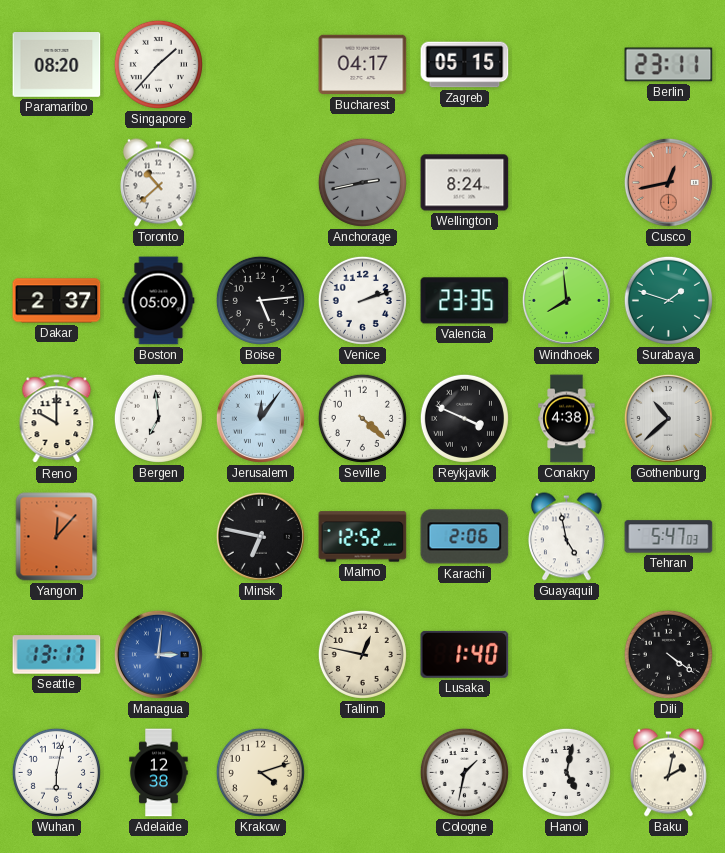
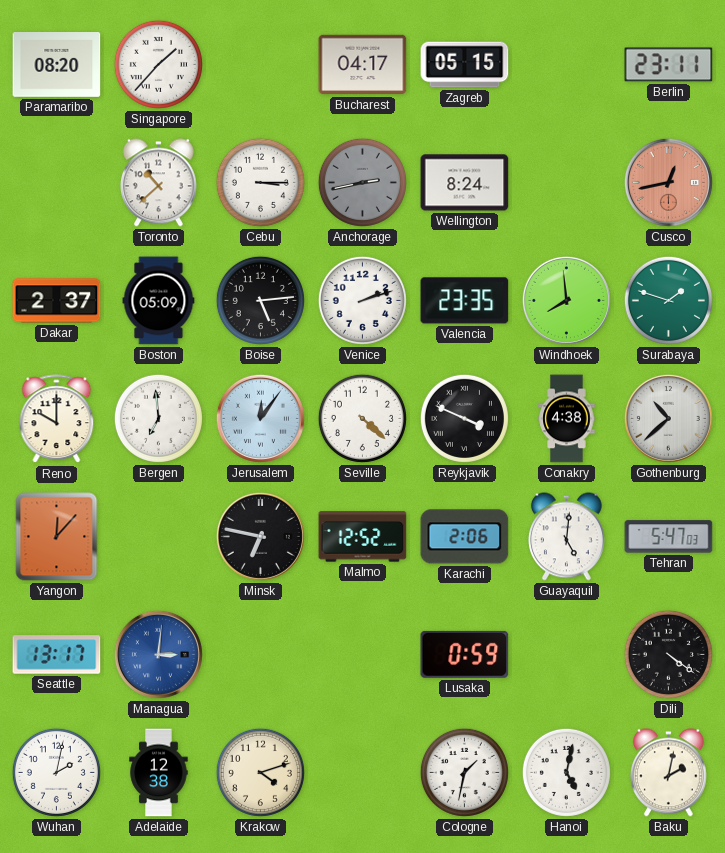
Cebu: none -> 3:15
Guayaquil: 4:58 -> 5:01
Tallinn: 12:47 -> none
Lusaka: 1:40 -> 0:59
Wuhan: 6:02 -> 2:02
